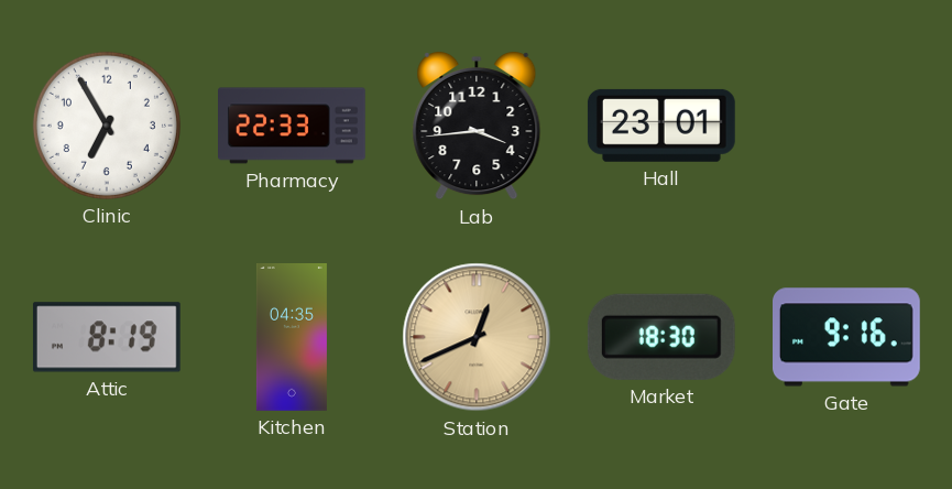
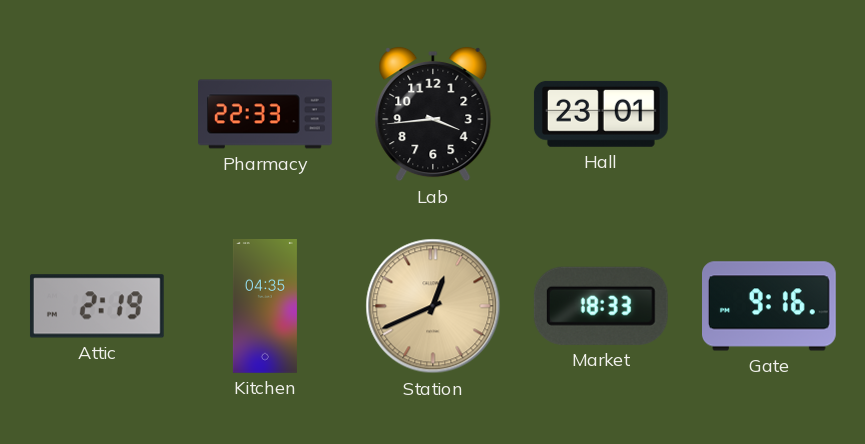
Clinic: 6:55 -> none
Attic: 8:19 -> 2:19
Market: 18:30 -> 18:33
